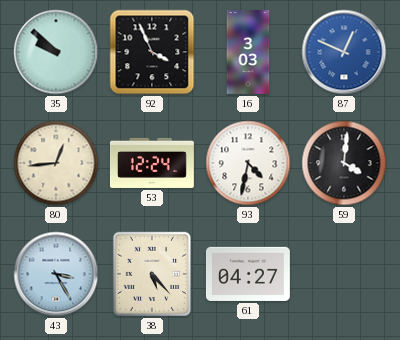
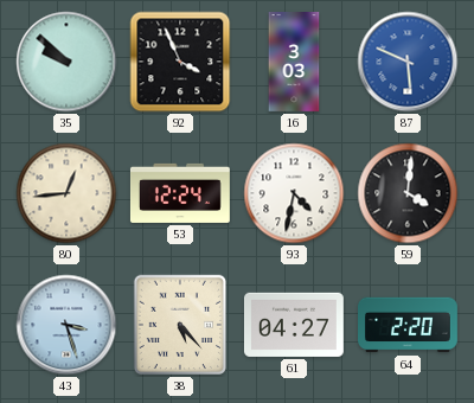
87: 12:49 -> 5:49
43: 3:25 -> 3:27
64: none -> 2:20
